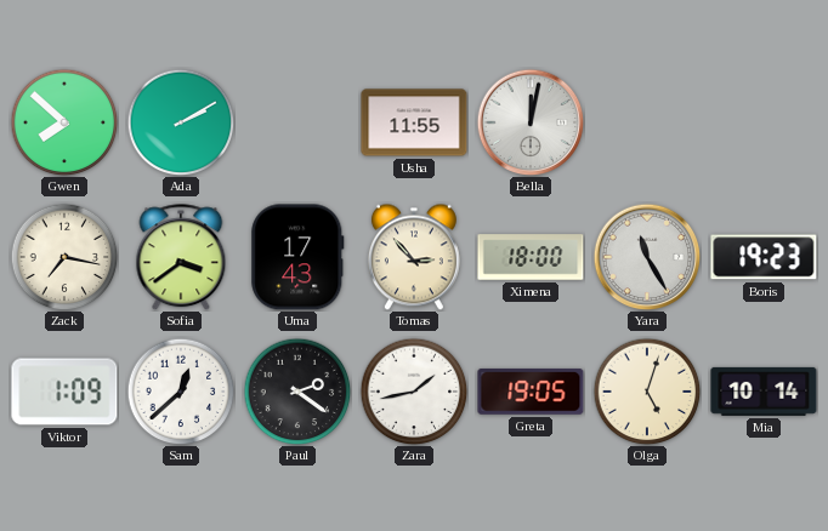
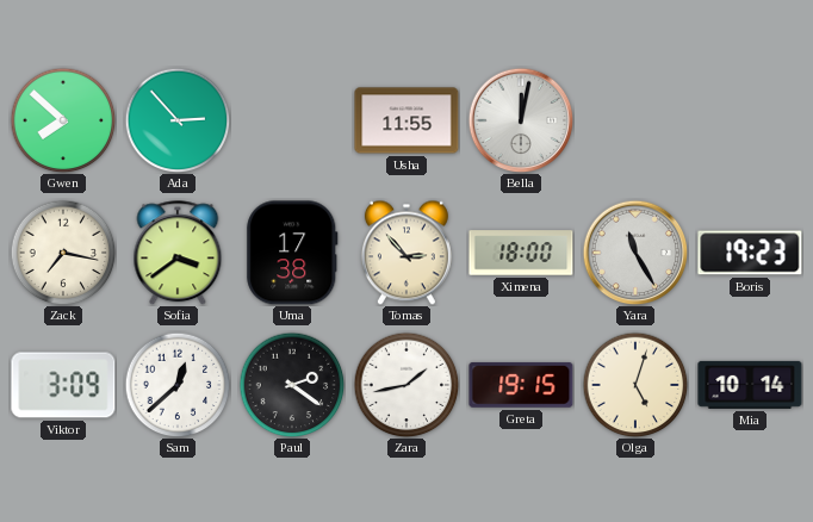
Ada: 2:10 -> 2:53
Uma: 17:43 -> 17:38
Viktor: 1:09 -> 3:09
Greta: 19:05 -> 19:15
